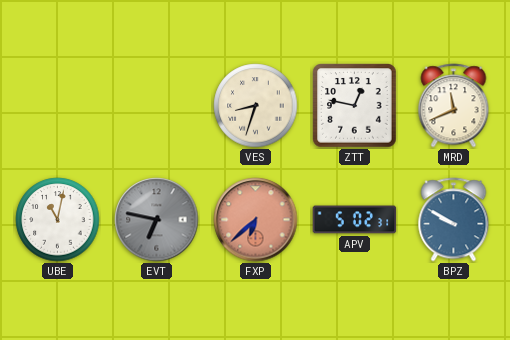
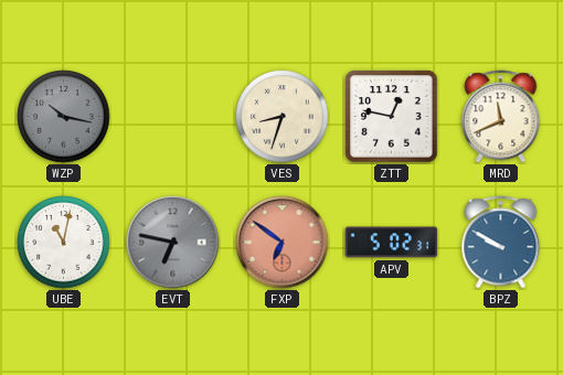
WZP: none -> 10:17
FXP: 6:38 -> 6:51
